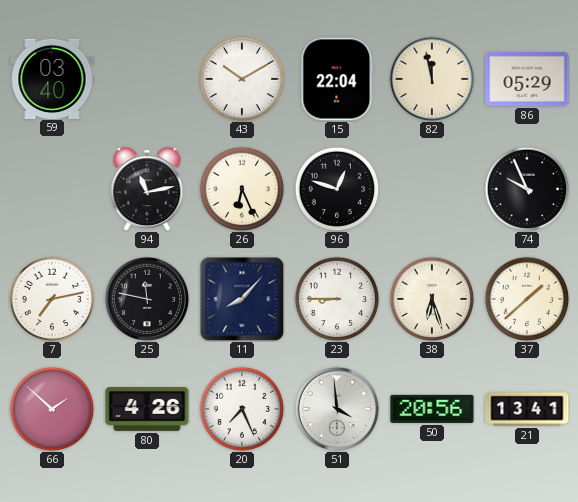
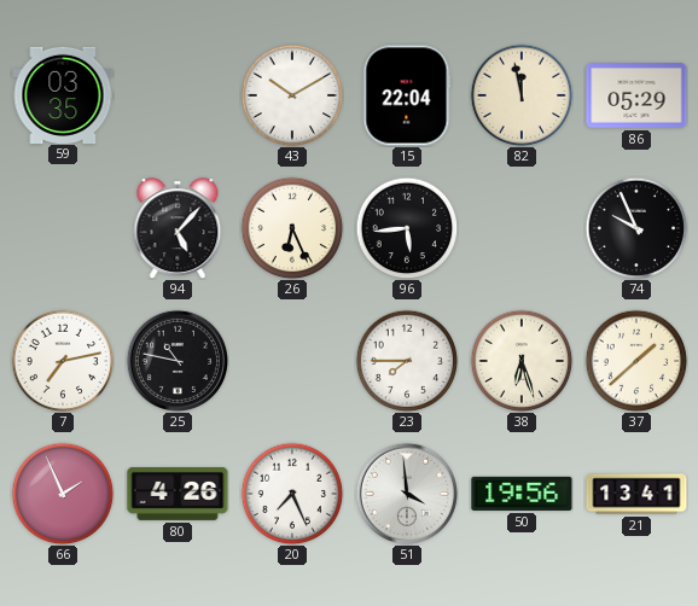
59: 03:40 -> 03:35
94: 11:13 -> 5:07
96: 12:48 -> 5:44
25: 11:47 -> 10:47
11: 8:07 -> none
23: 8:45 -> 7:45
66: 1:52 -> 1:56
50: 20:56 -> 19:56
